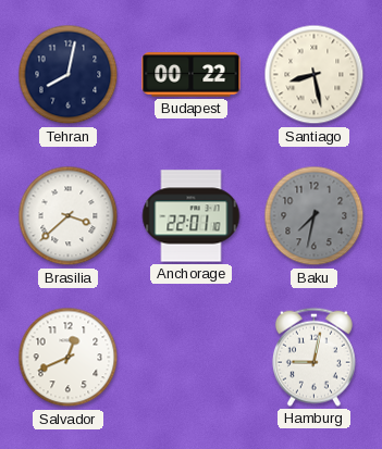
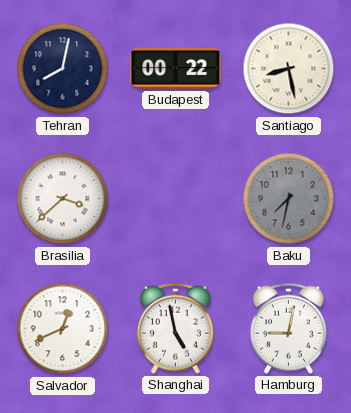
Anchorage: 22:01 -> none
Shanghai: none -> 4:58
